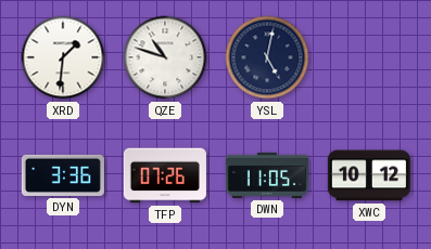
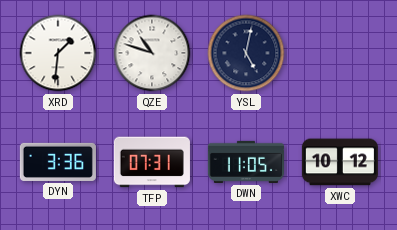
TFP: 07:26 -> 07:31
